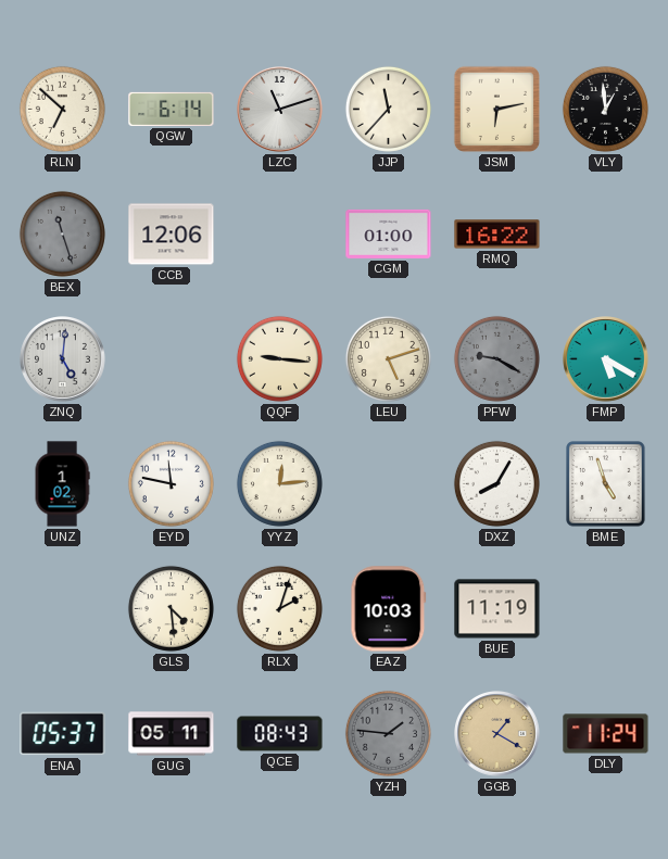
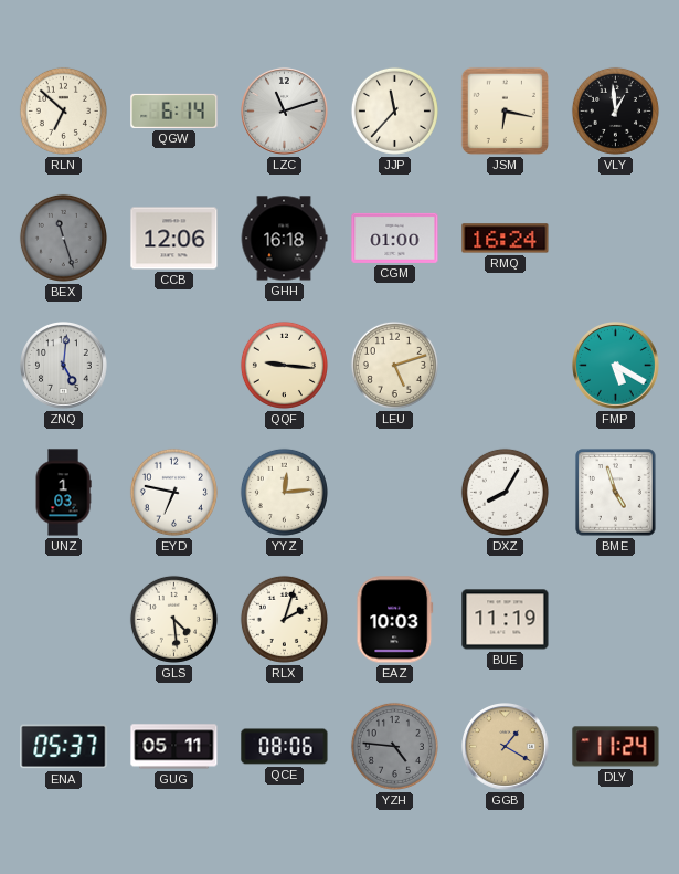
JSM: 6:13 -> 6:17
GHH: none -> 16:18
RMQ: 16:22 -> 16:24
PFW: 9:20 -> none
UNZ: 1:02 -> 1:03
EYD: 11:47 -> 6:47
QCE: 08:43 -> 08:06
YZH: 1:46 -> 4:46
